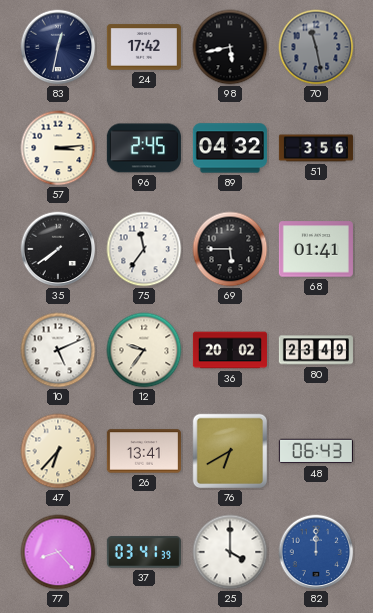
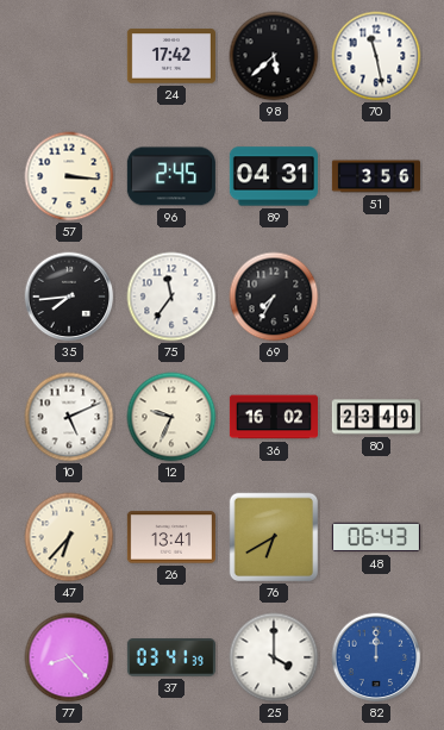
83: 12:32 -> none
98: 5:43 -> 5:38
70 dial: grey -> white
57: 3:14 -> 3:16
89: 04:32 -> 04:31
35: 7:39 -> 7:44
69: 5:45 -> 7:35
68: 01:41 -> none
12: 9:36 -> 9:34
36: 20:02 -> 16:02
